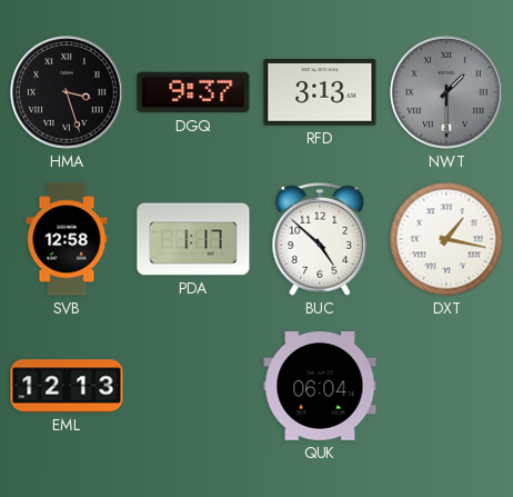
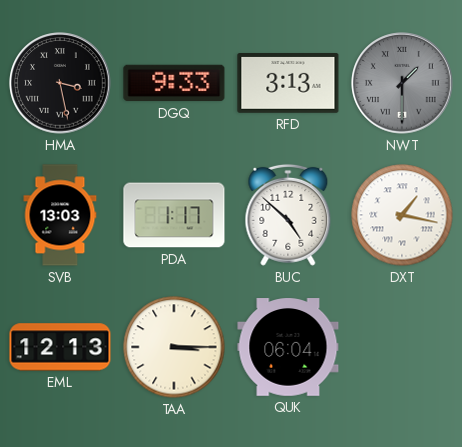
HMA: 3:27 -> 3:28
DGQ: 9:37 -> 9:33
SVB: 12:58 -> 13:03
TAA: none -> 3:15
